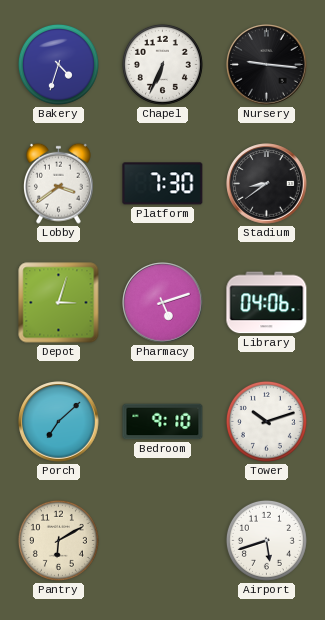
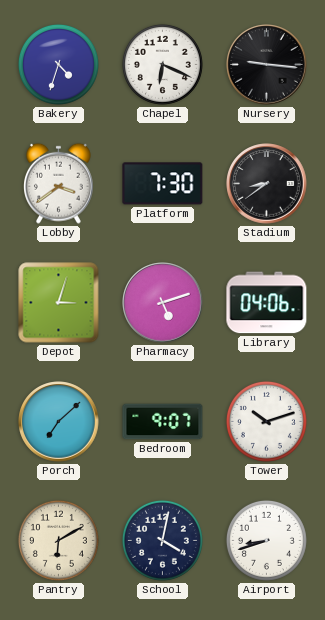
Chapel: 6:34 -> 6:19
Bedroom: 9:10 -> 9:07
School: none -> 4:02
Airport: 5:42 -> 8:42
